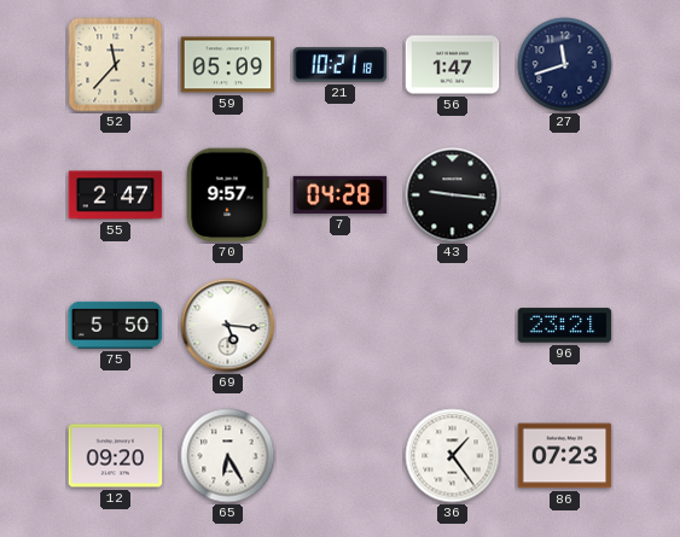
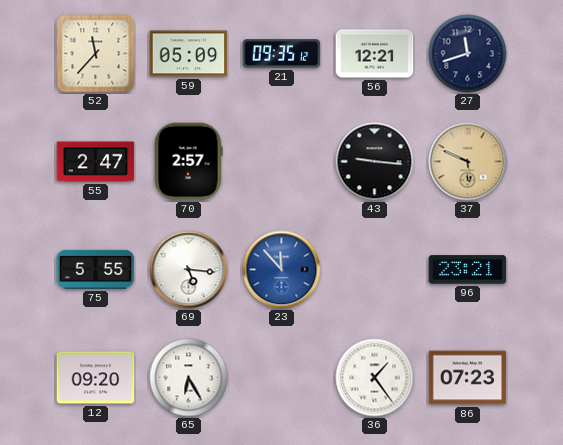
21: 10:21 -> 09:35
56: 1:47 -> 12:21
70: 9:57 -> 2:57
7: 04:28 -> none
37: none -> 5:49
75: 5:50 -> 5:55
23: none -> 11:53
